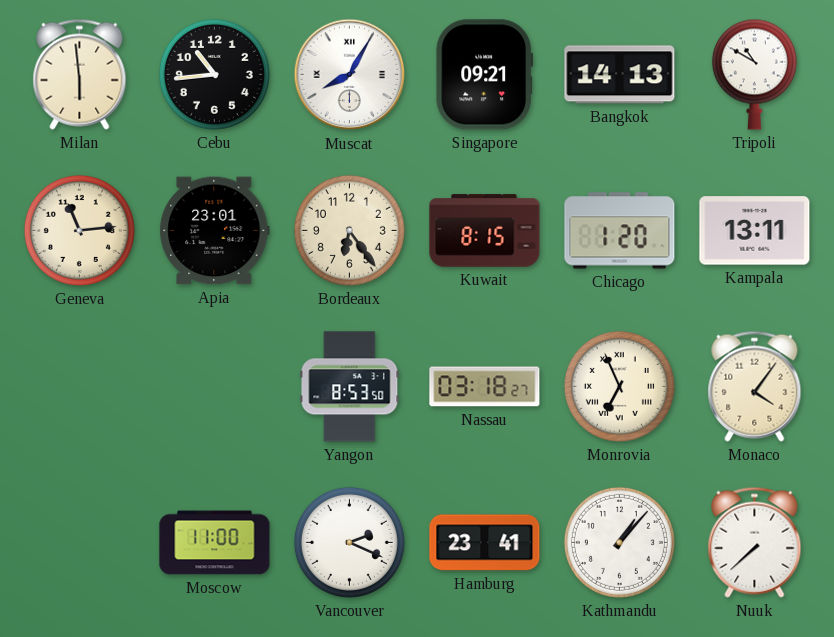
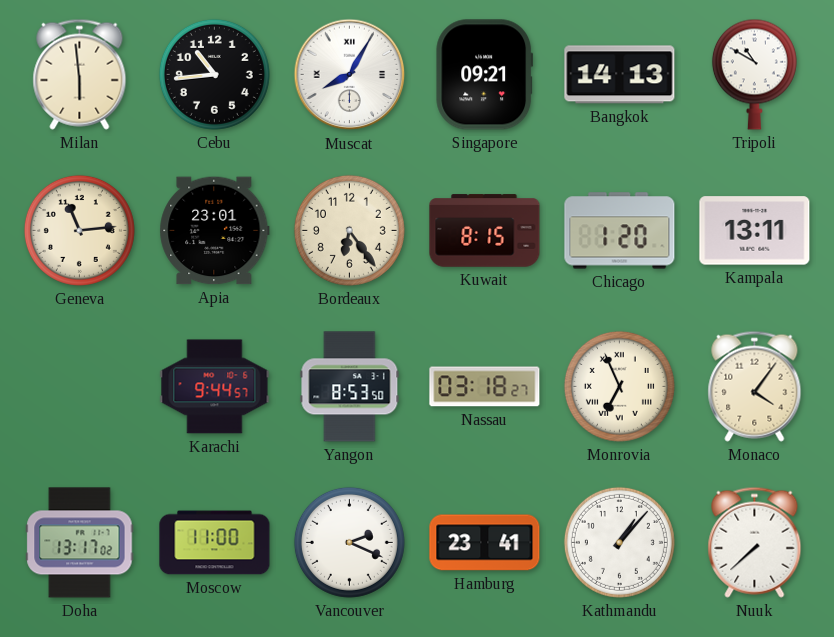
Karachi: none -> 9:44
Doha: none -> 13:17
